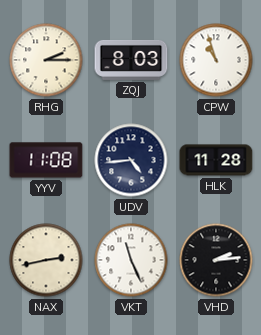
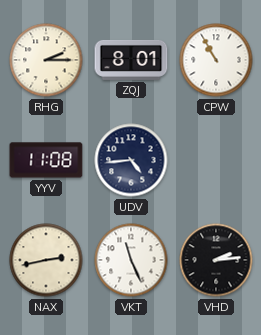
ZQJ: 8:03 -> 8:01
CPW: 10:57 -> 10:55
HLK: 11:28 -> none
